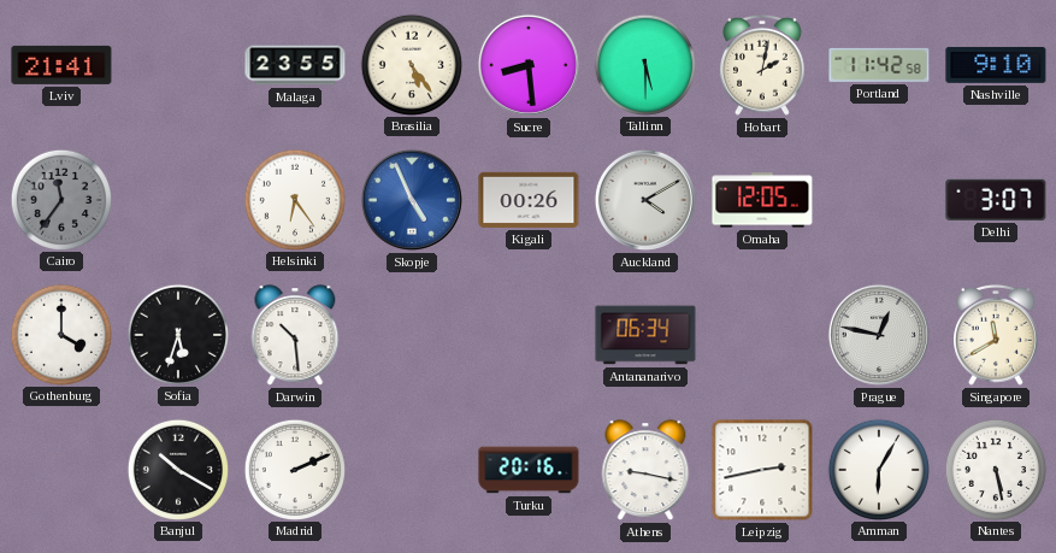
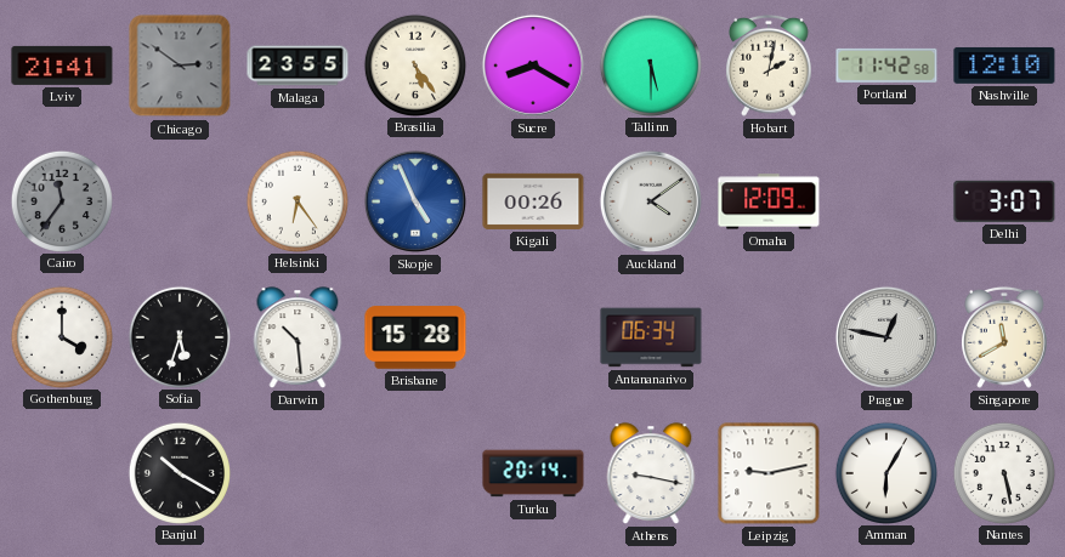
Chicago: none -> 2:51
Sucre: 8:29 -> 8:20
Nashville: 9:10 -> 12:10
Auckland: 4:10 -> 4:09
Omaha: 12:05 -> 12:09
Brisbane: none -> 15:28
Madrid: 2:11 -> none
Turku: 20:16 -> 20:14
Leipzig: 2:43 -> 9:13
